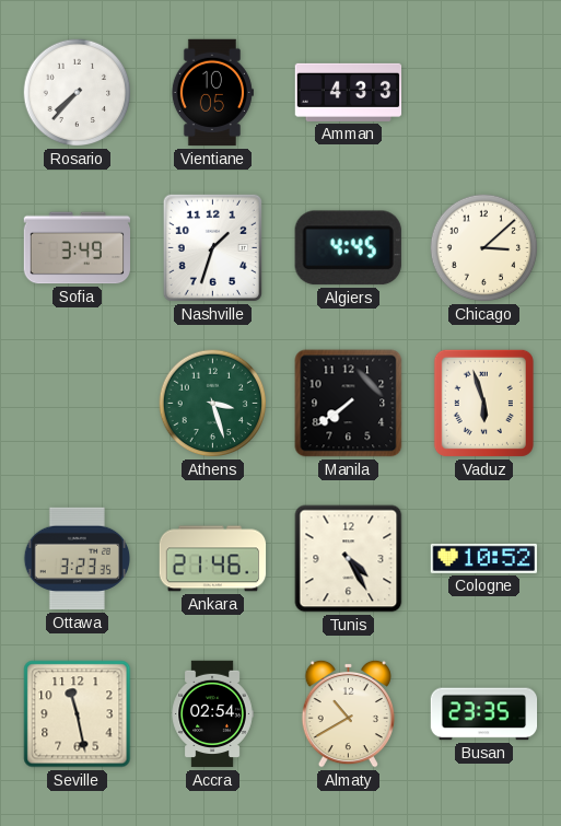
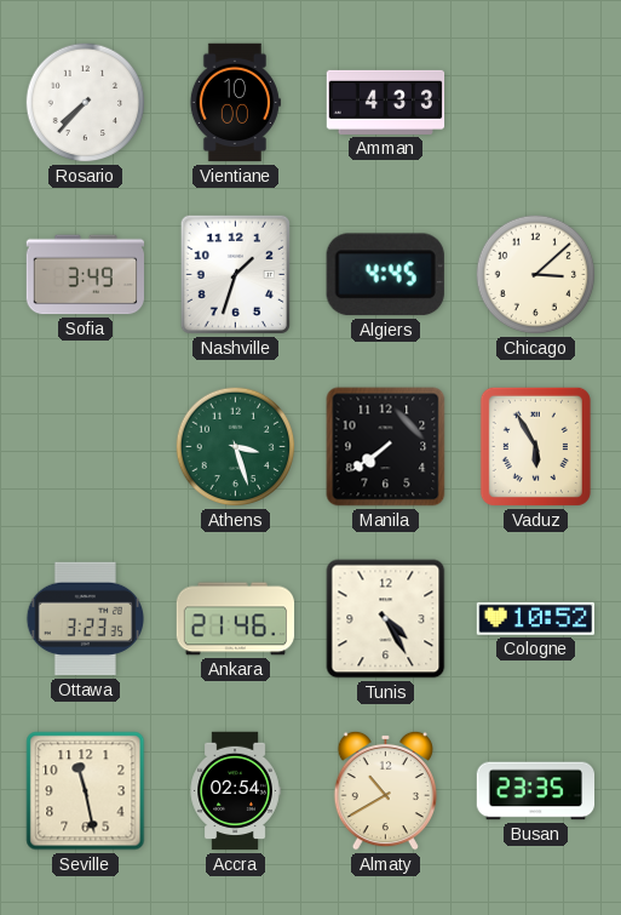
Vientiane: 10:05 -> 10:00
Vaduz: 5:57 -> 5:55
